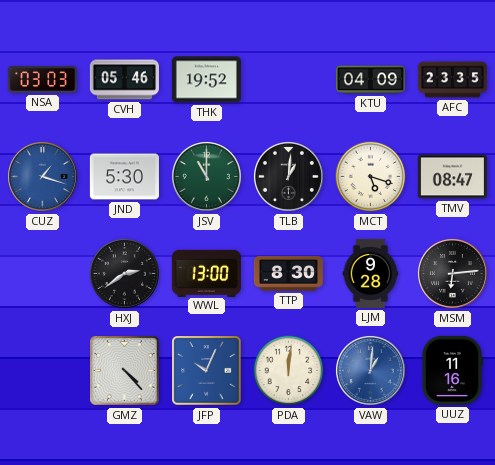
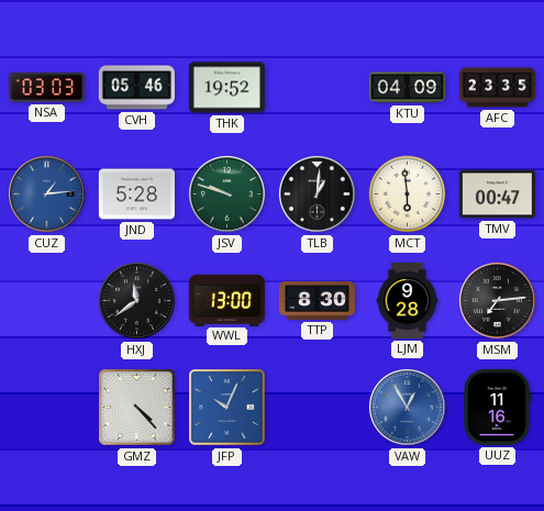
CUZ: 1:18 -> 1:14
JND: 5:30 -> 5:28
JSV: 11:00 -> 9:48
MCT: 5:18 -> 5:59
TMV: 08:47 -> 00:47
HXJ: 2:39 -> 11:39
MSM: 6:14 -> 7:14
PDA: 12:01 -> none
VAW: 1:01 -> 12:55
